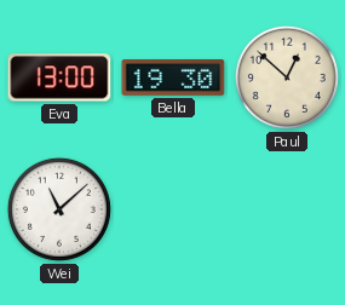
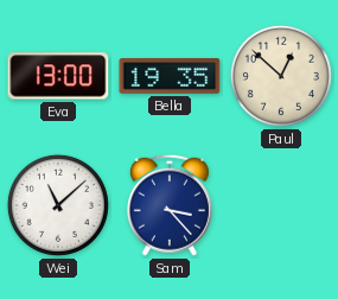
Bella: 19:30 -> 19:35
Sam: none -> 3:23
